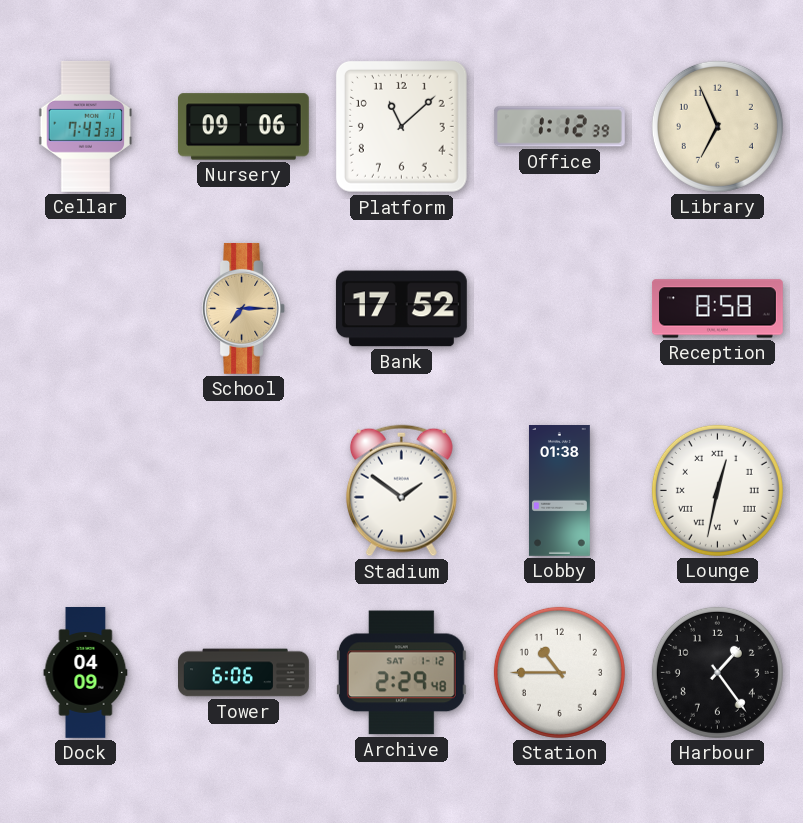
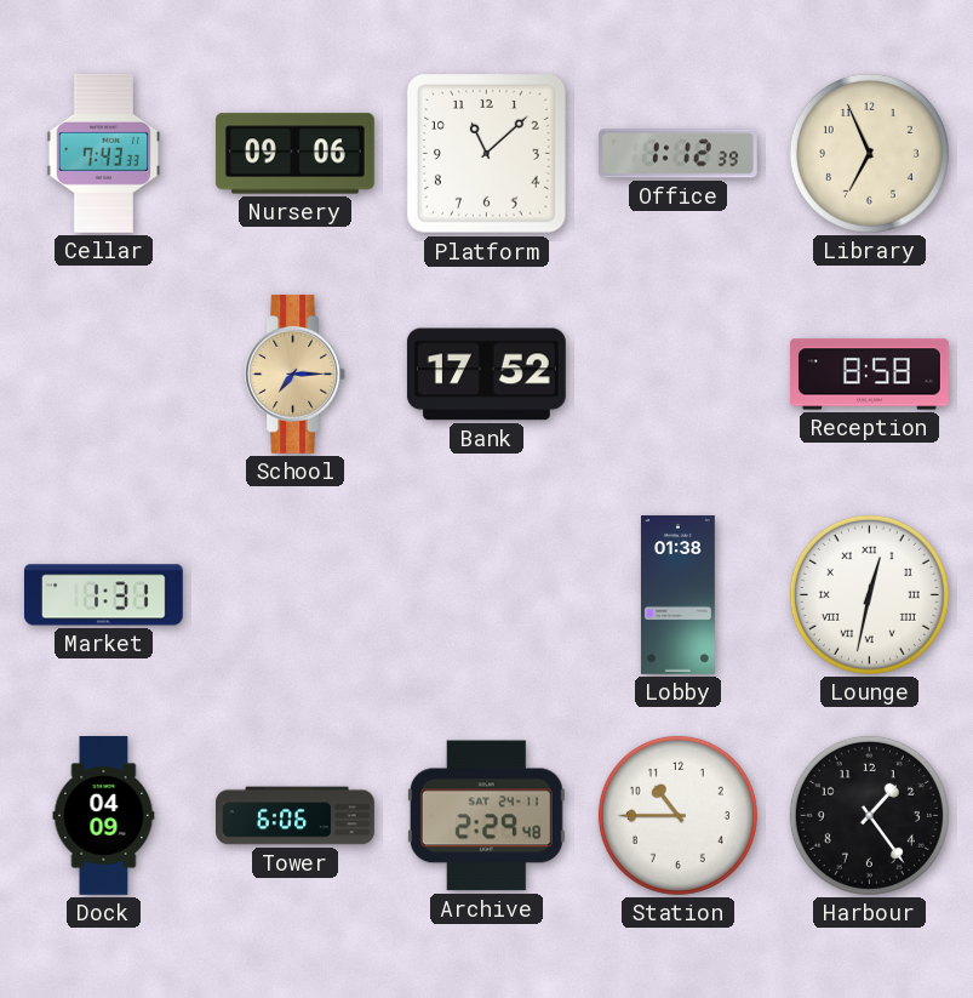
Market: none -> 1:31
Stadium: 1:51 -> none
Archive date: SAT 1-12 -> SAT 24-11
